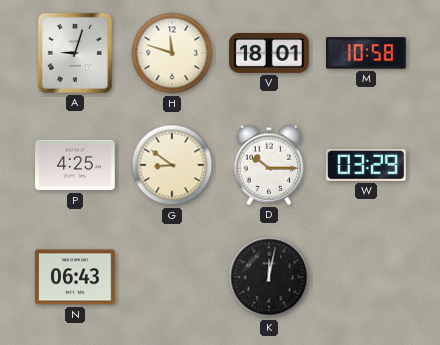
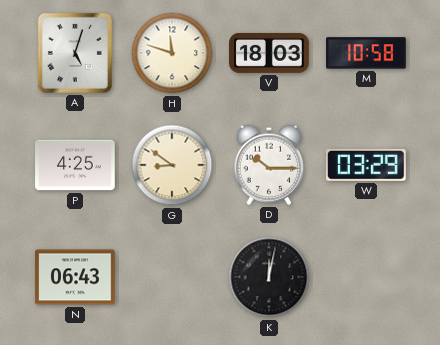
A: 9:03 -> 5:03
V: 18:01 -> 18:03
